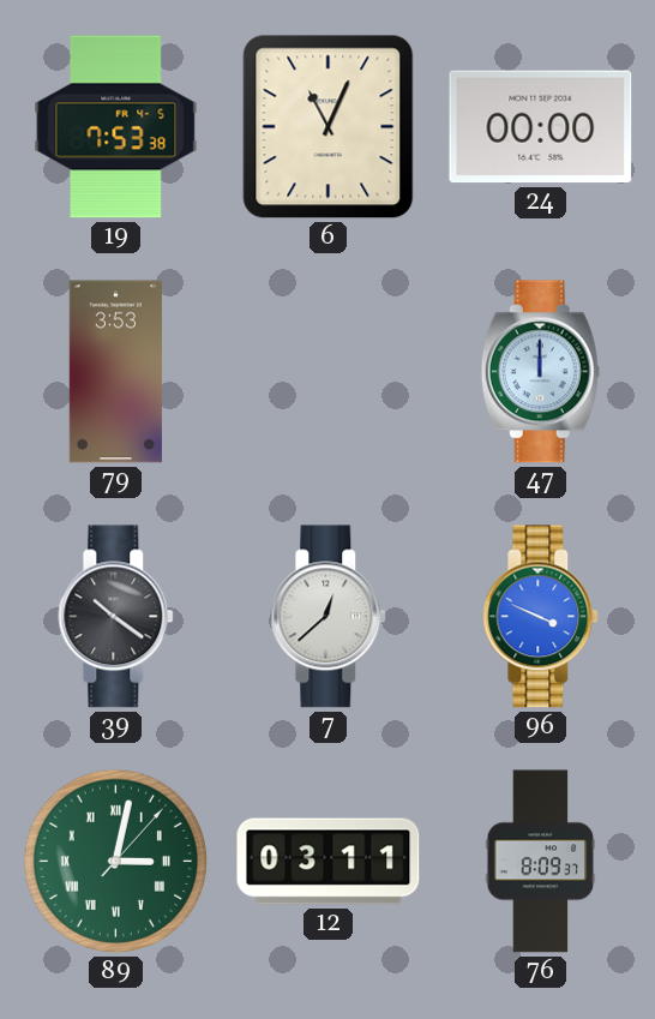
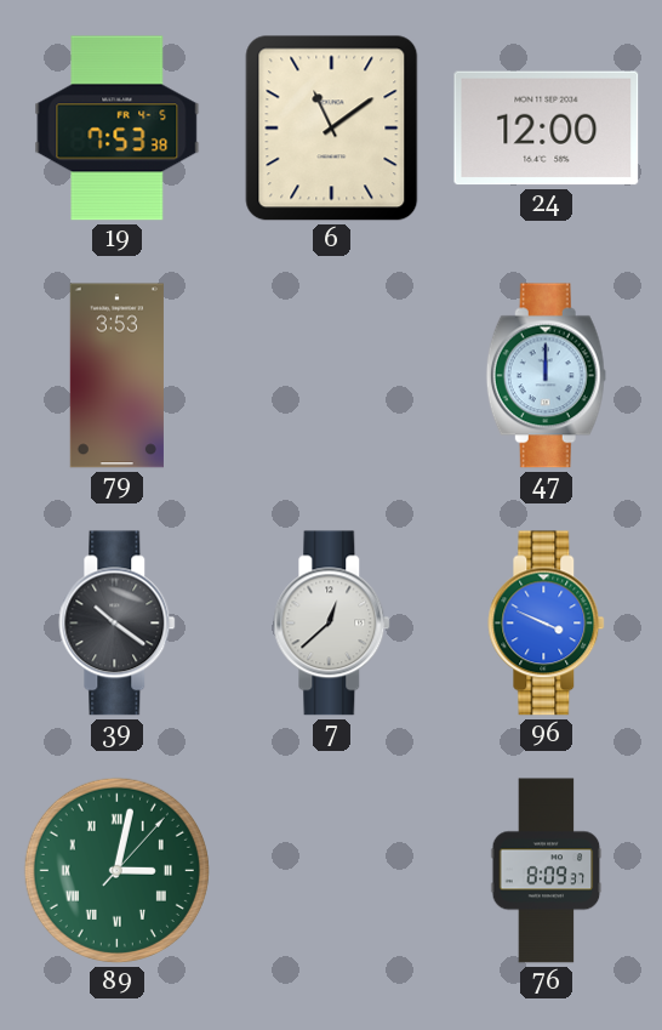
6: 11:04 -> 11:09
24: 00:00 -> 12:00
12: 03:11 -> none
